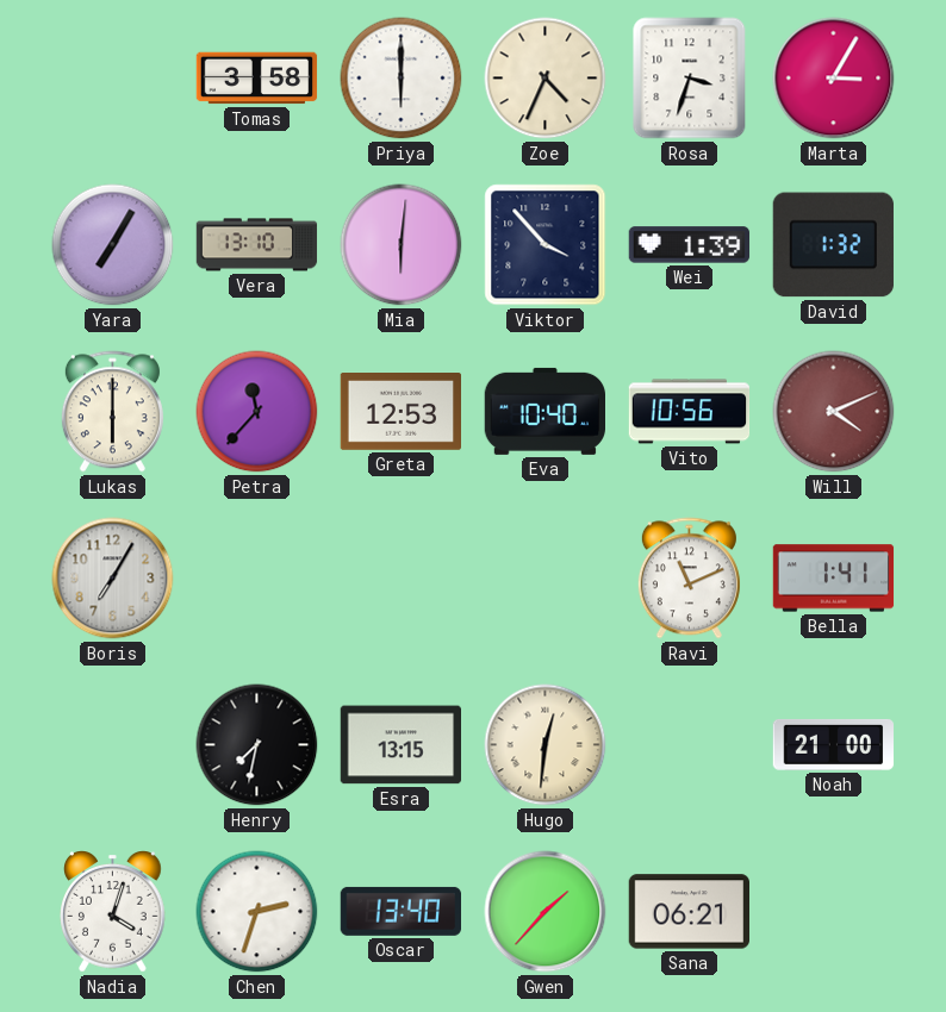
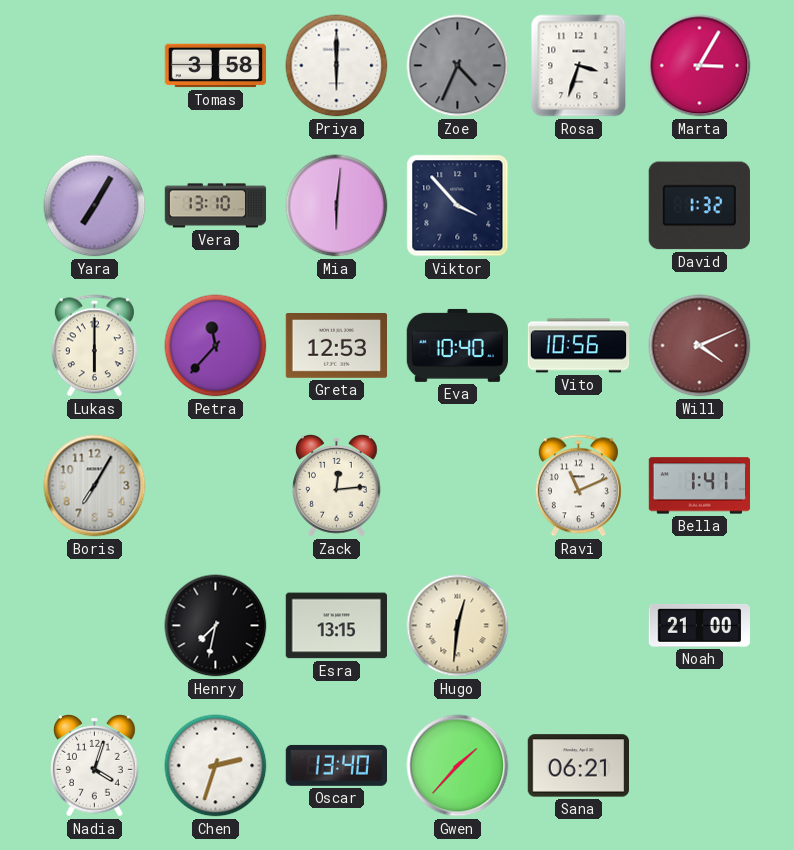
Zoe dial: cream -> grey
Wei: 1:39 -> none
Zack: none -> 12:14
